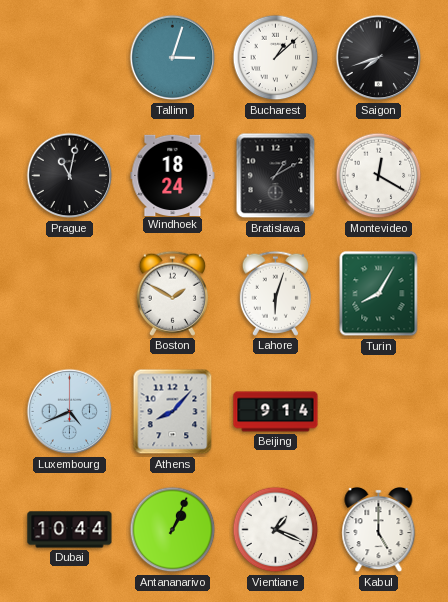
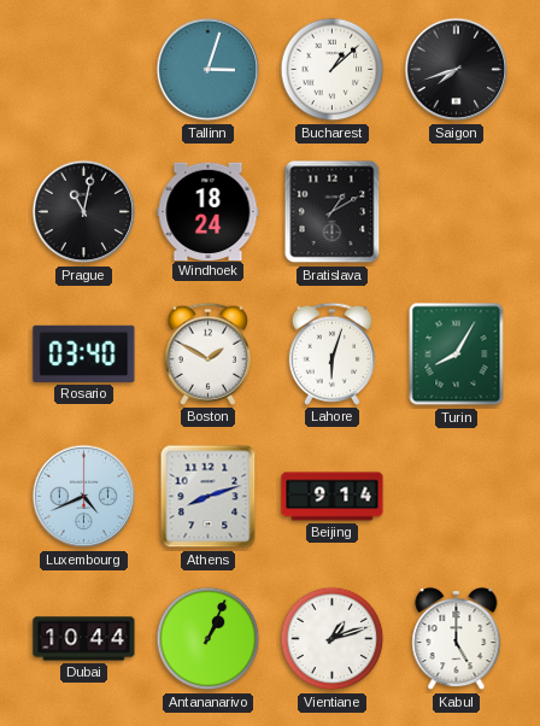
Montevideo: 12:20 -> none
Rosario: none -> 03:40
Athens: 8:07 -> 8:12
Vientiane: 1:19 -> 1:12
